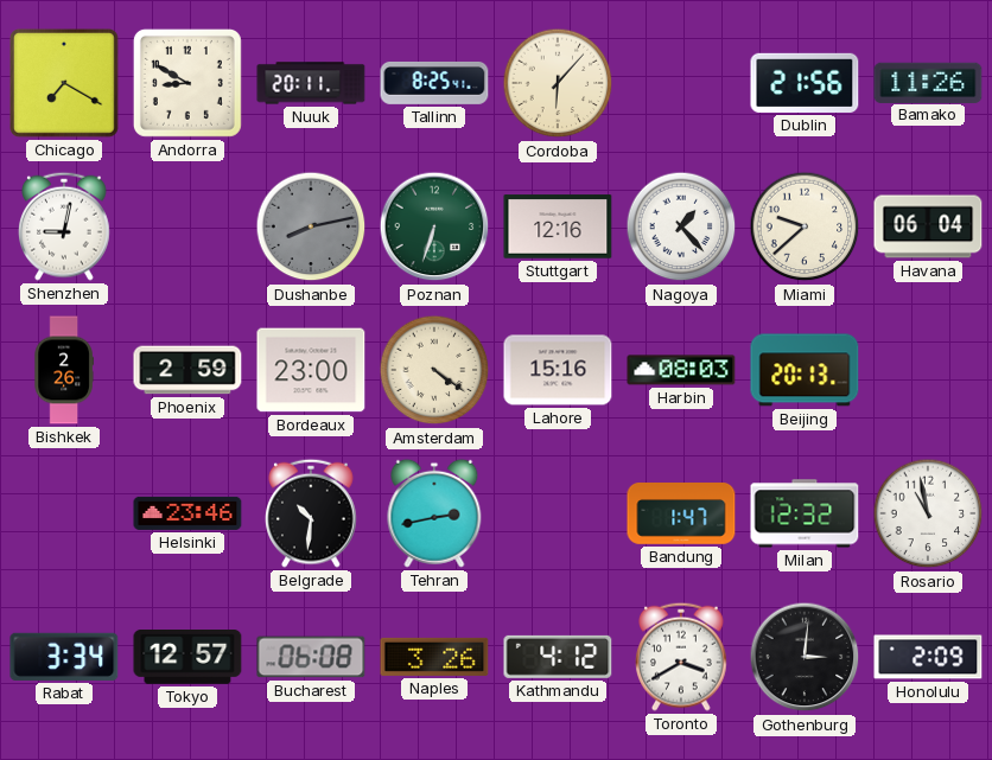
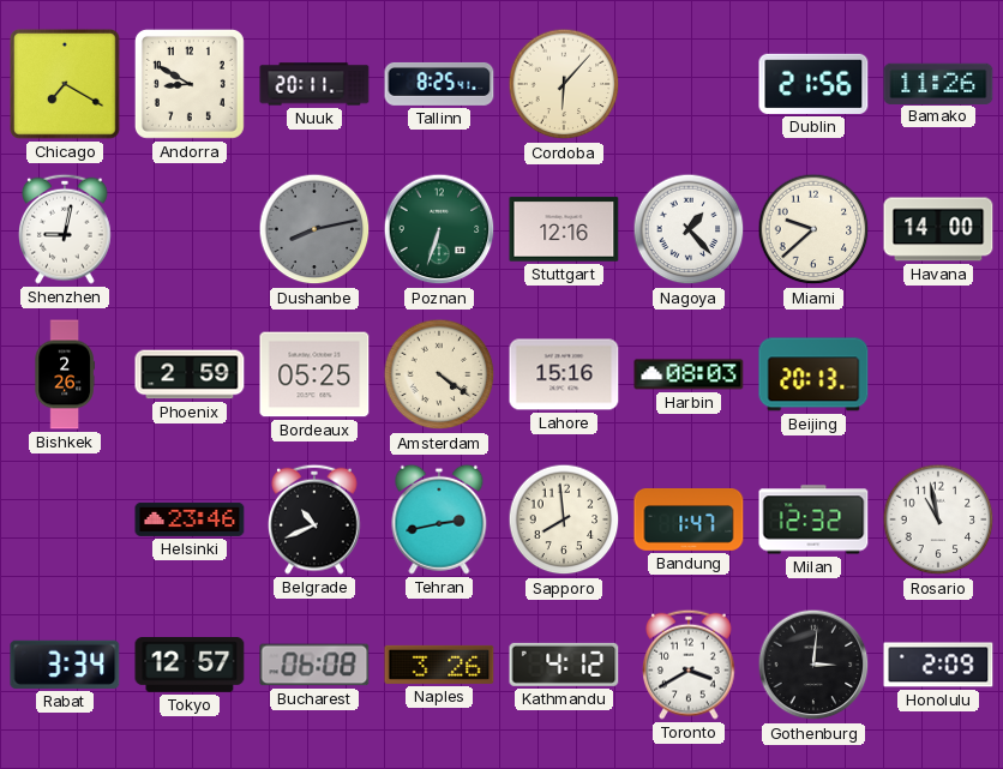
Havana: 06:04 -> 14:00
Bordeaux: 23:00 -> 05:25
Belgrade: 10:31 -> 10:41
Sapporo: none -> 7:59
